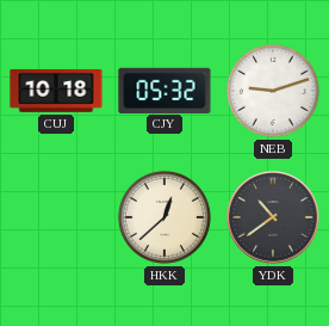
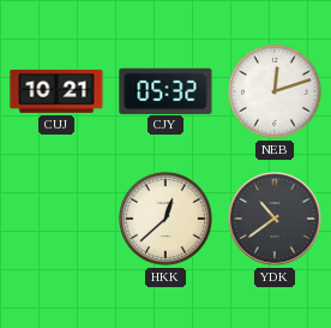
CUJ: 10:18 -> 10:21
NEB: 9:12 -> 12:12
